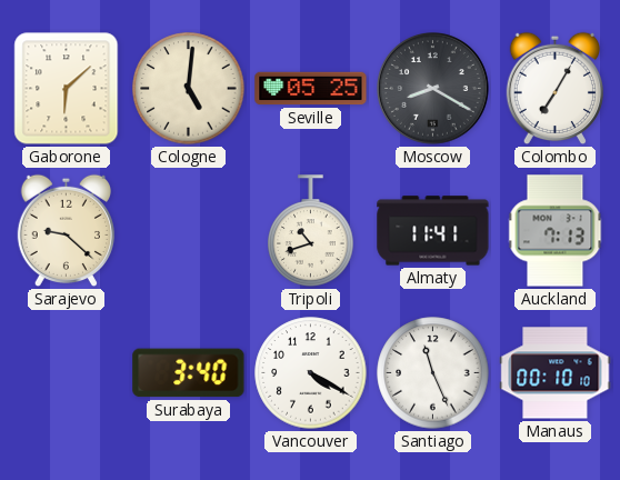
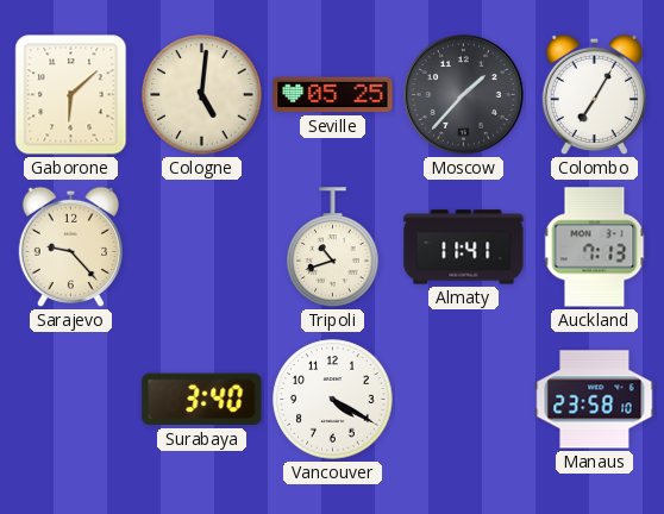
Moscow: 8:20 -> 1:37
Sarajevo: 9:22 -> 9:23
Santiago: 11:26 -> none
Manaus: 00:10 -> 23:58
